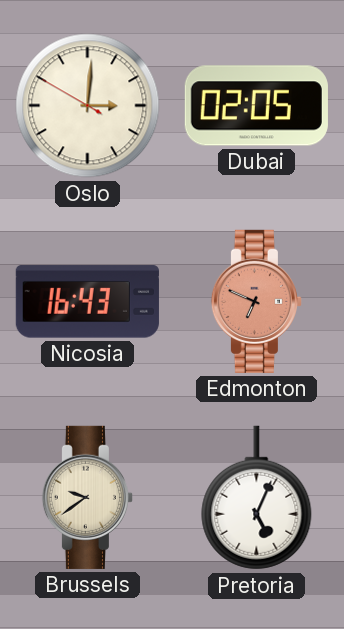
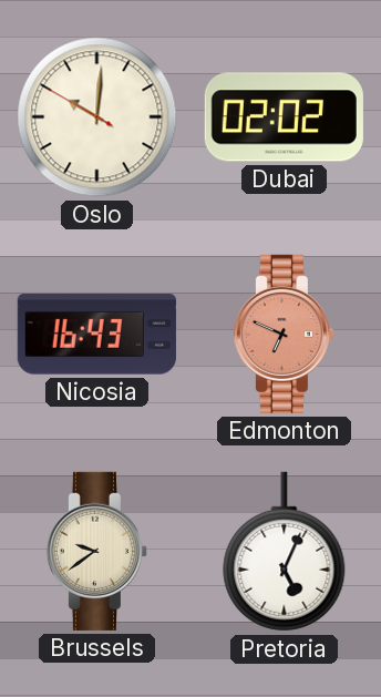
Oslo: 3:00 -> 10:00
Dubai: 02:05 -> 02:02
